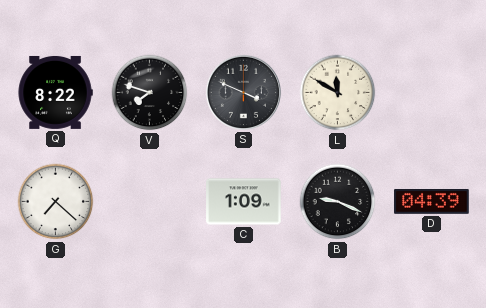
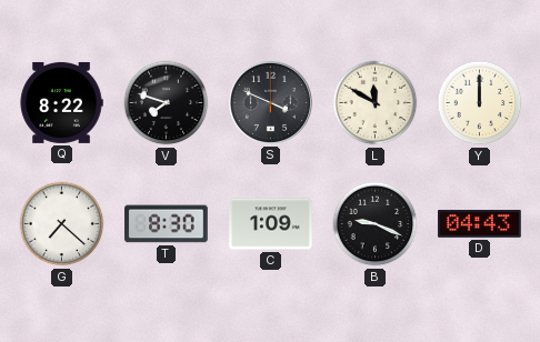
Y: none -> 12:00
T: none -> 8:30
D: 04:39 -> 04:43
